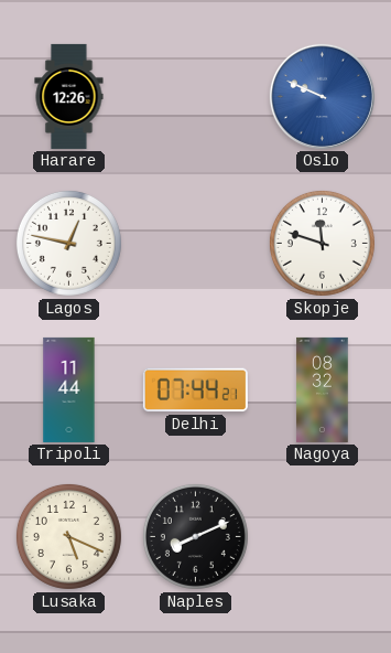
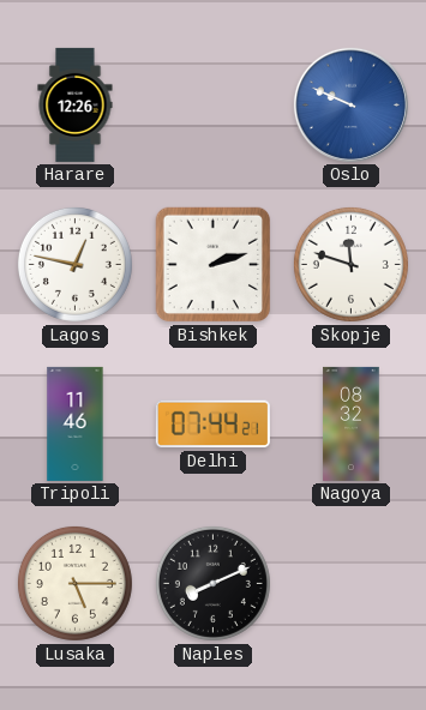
Bishkek: none -> 2:12
Tripoli: 11:44 -> 11:46
Lusaka: 5:19 -> 5:15
